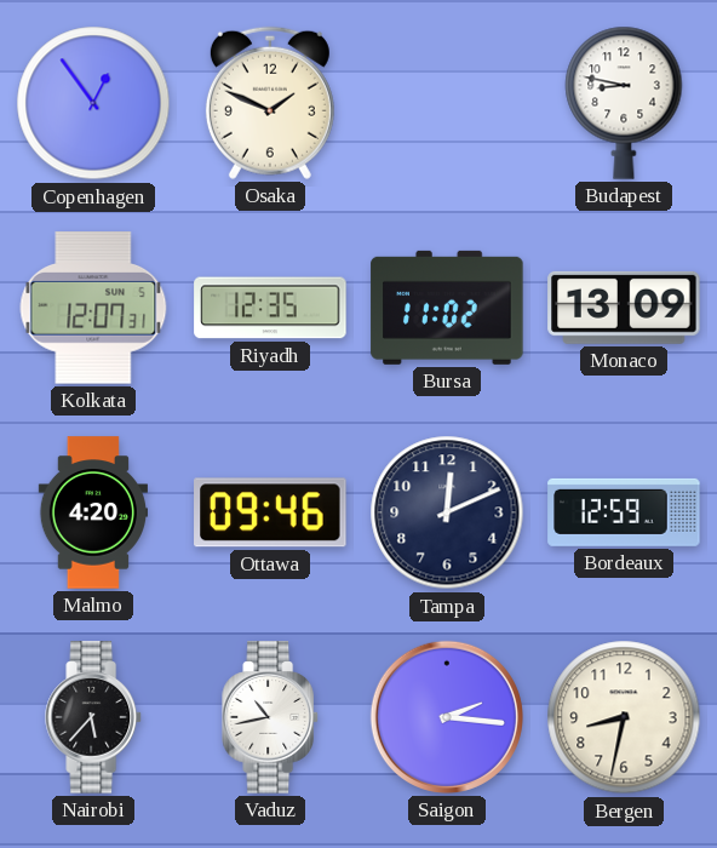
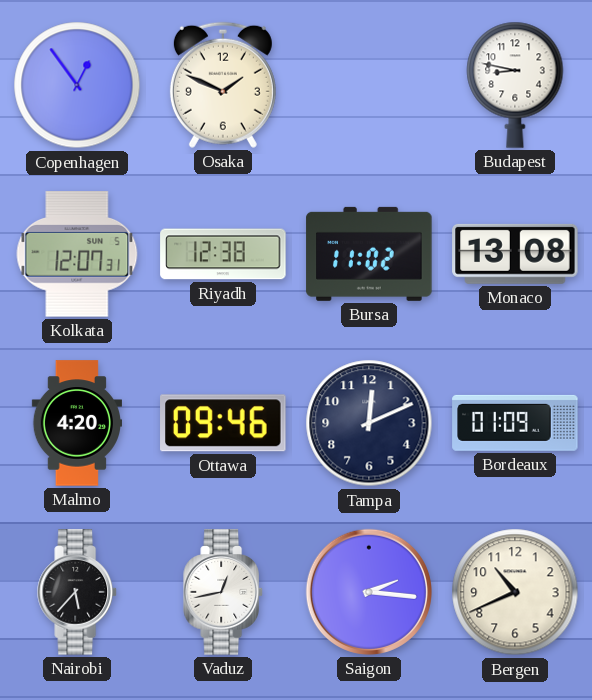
Riyadh: 12:35 -> 12:38
Monaco: 13:09 -> 13:08
Bordeaux: 12:59 -> 01:09
Vaduz: 10:43 -> 12:43
Bergen: 8:32 -> 10:41
